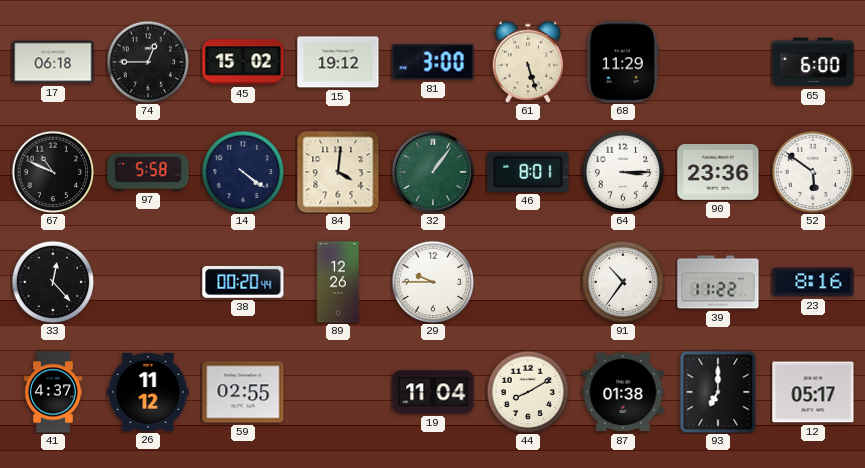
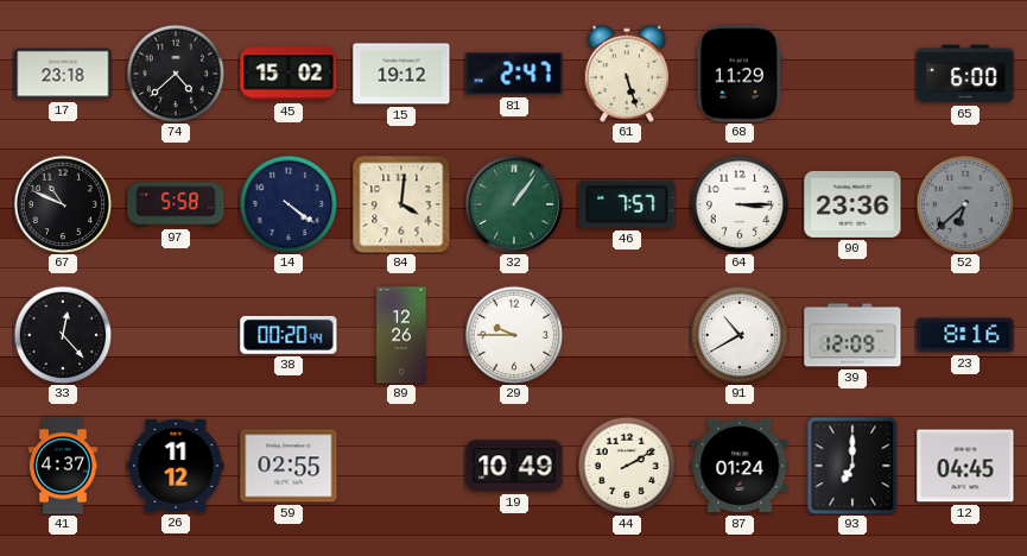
17: 06:18 -> 23:18
74: 12:45 -> 4:38
81: 3:00 -> 2:47
46: 8:01 -> 7:57
52: 5:51 -> 6:38
52 dial: white -> grey
91: 10:36 -> 10:40
39: 11:22 -> 12:09
19: 11:04 -> 10:49
44: 8:10 -> 2:10
87: 01:38 -> 01:24
12: 05:17 -> 04:45
